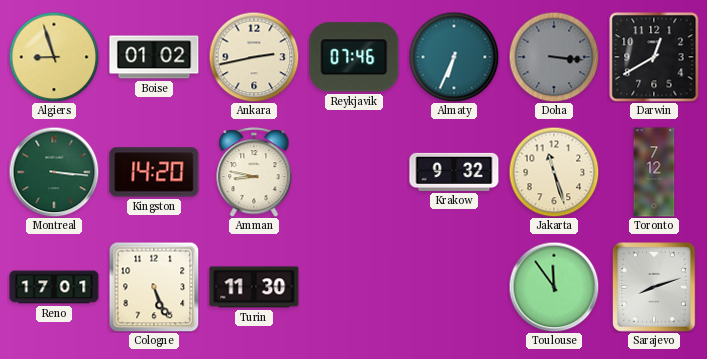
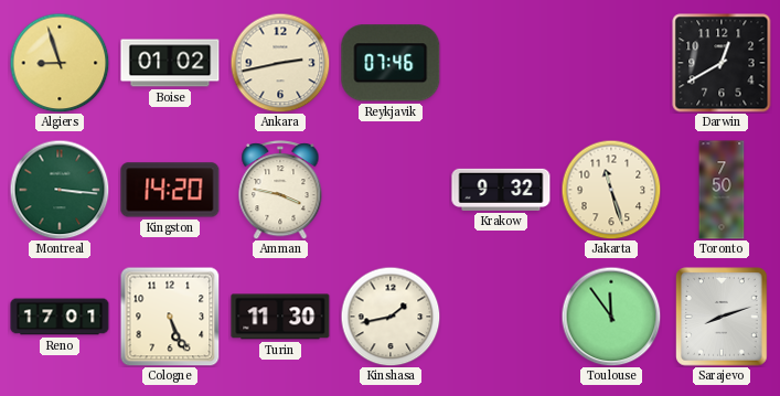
Almaty: 6:34 -> none
Doha: 3:16 -> none
Amman: 8:47 -> 3:47
Toronto: 7:12 -> 7:50
Kinshasa: none -> 1:43
